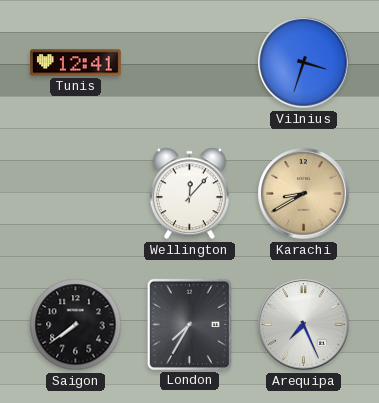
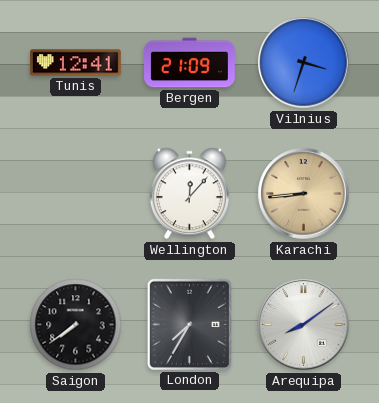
Bergen: none -> 21:09
Karachi: 8:40 -> 8:44
Arequipa: 7:26 -> 8:09
